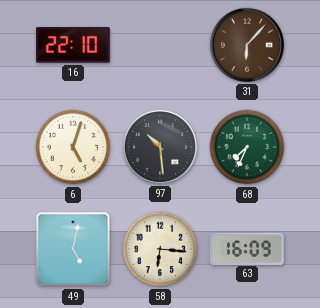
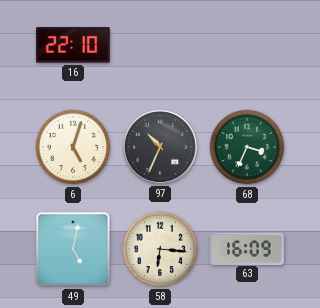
31: 6:07 -> none
97: 10:29 -> 10:34
68: 7:34 -> 3:34
